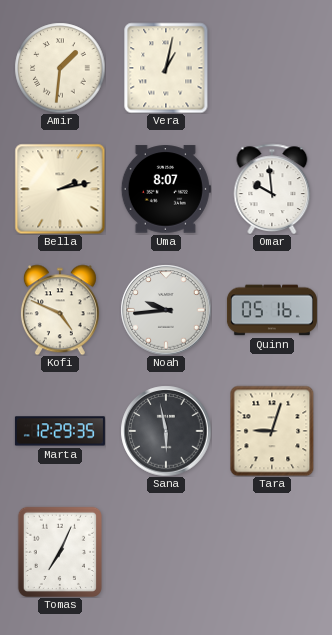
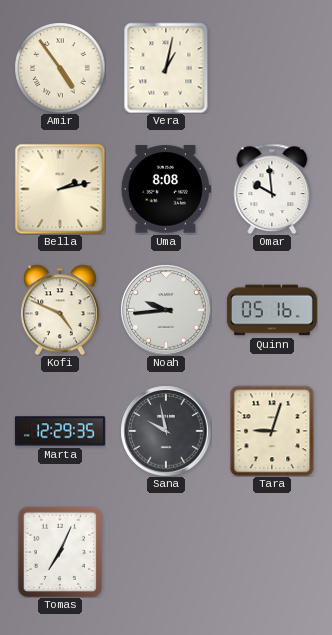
Amir: 1:31 -> 4:54
Uma: 8:07 -> 8:08
Sana: 5:58 -> 9:58
